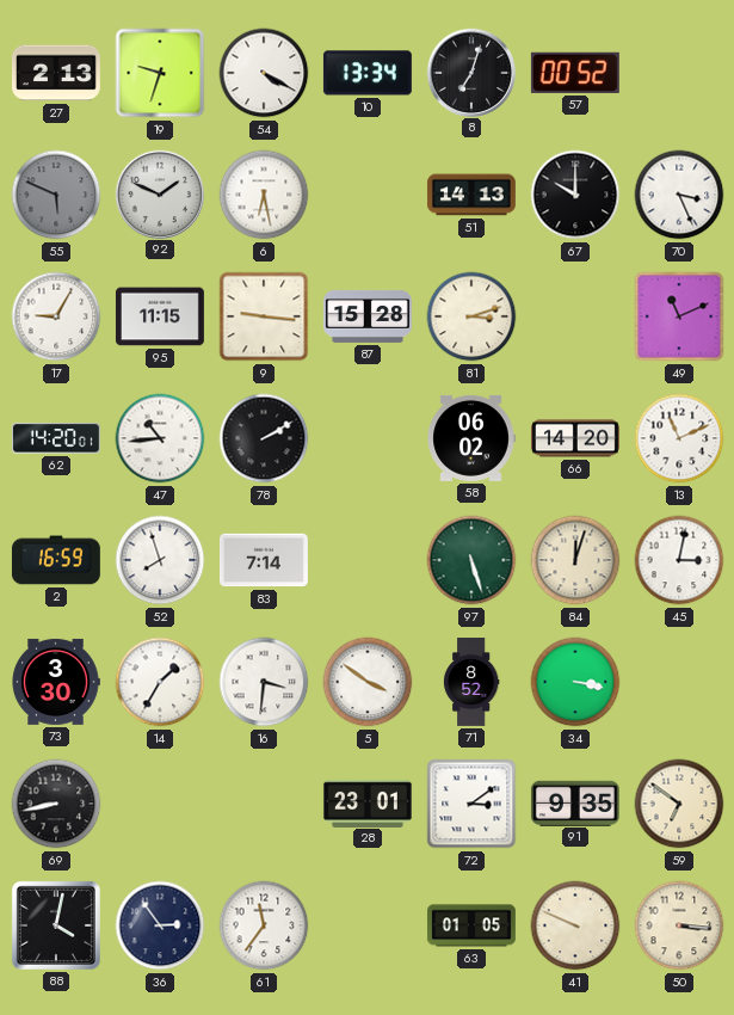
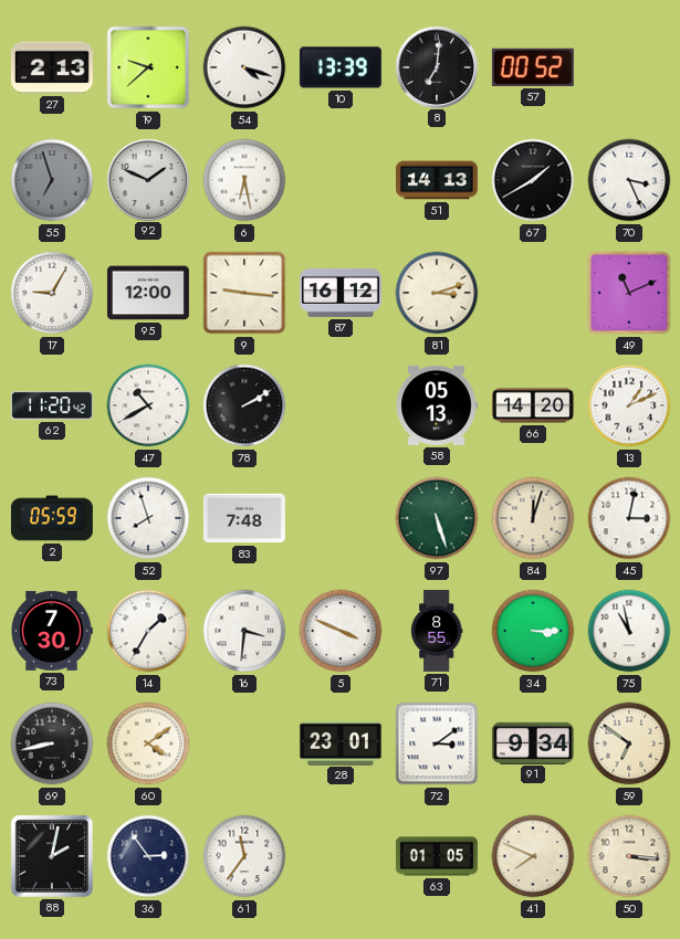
19: 9:33 -> 9:38
54: 4:20 -> 4:18
10: 13:34 -> 13:39
8: 7:03 -> 7:01
55: 5:49 -> 6:57
67: 10:00 -> 1:40
95: 11:15 -> 12:00
87: 15:28 -> 16:12
62: 14:20 -> 11:20
47: 10:44 -> 10:40
58: 06:02 -> 05:13
13: 11:11 -> 1:11
2: 16:59 -> 05:59
83: 7:14 -> 7:48
73: 3:30 -> 7:30
5: 3:51 -> 3:49
71: 8:52 -> 8:55
34: 3:17 -> 3:15
75: none -> 10:58
60: none -> 4:09
91: 9:35 -> 9:34
88: 4:02 -> 2:02
41: 9:49 -> 7:49
